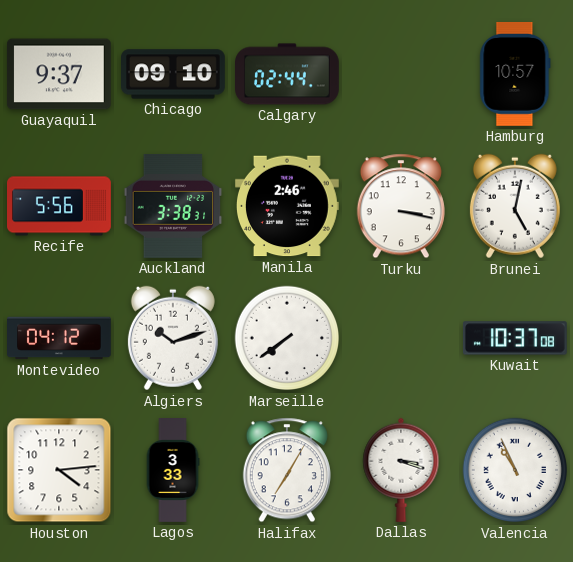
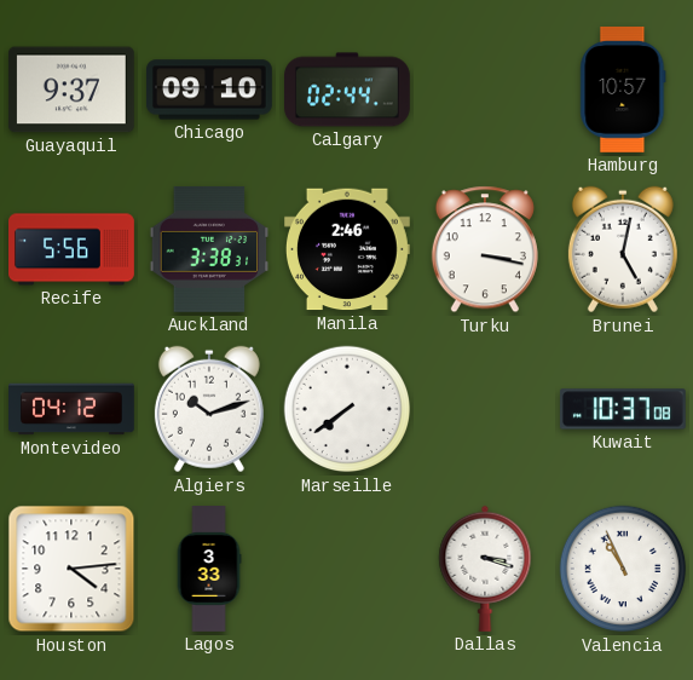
Halifax: 7:05 -> none
